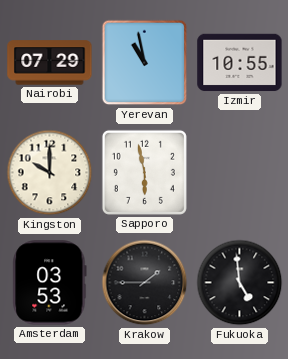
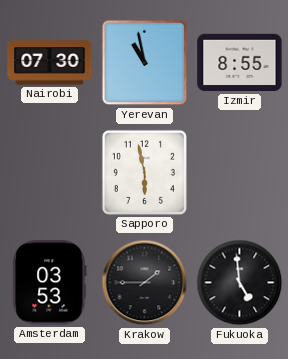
Nairobi: 07:29 -> 07:30
Izmir: 10:55 -> 8:55
Kingston: 10:00 -> none
